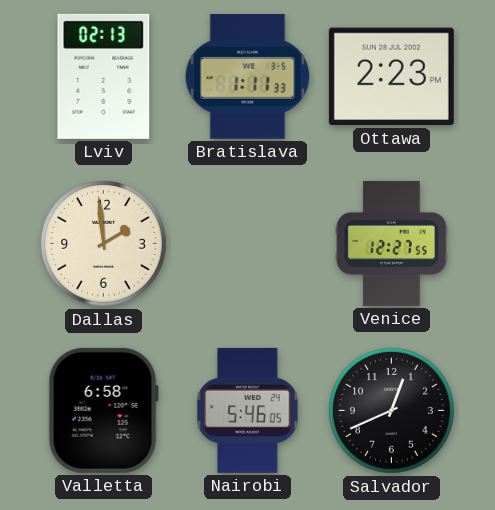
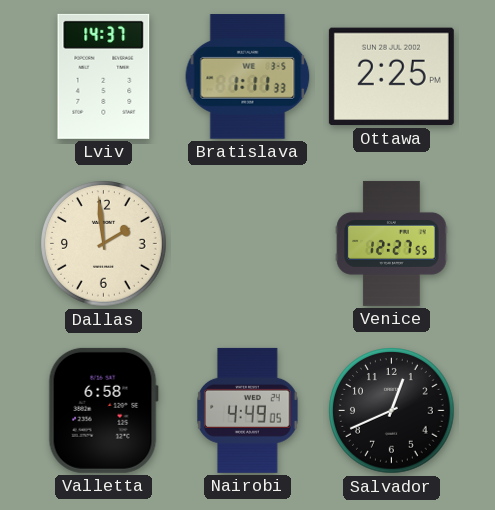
Lviv: 02:13 -> 14:37
Ottawa: 2:23 -> 2:25
Nairobi: 5:46 -> 4:49
